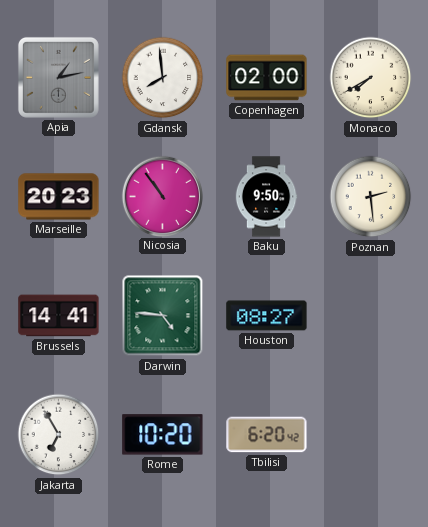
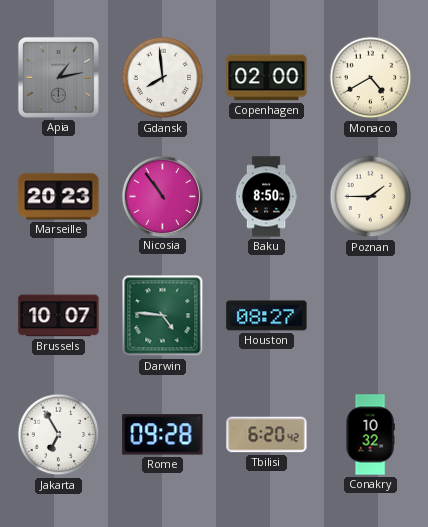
Monaco: 7:40 -> 4:40
Baku: 9:50 -> 8:50
Poznan: 2:29 -> 1:45
Brussels: 14:41 -> 10:07
Rome: 10:20 -> 09:28
Conakry: none -> 10:32
